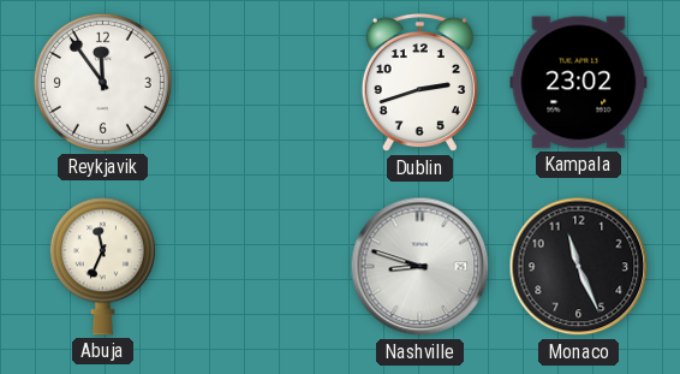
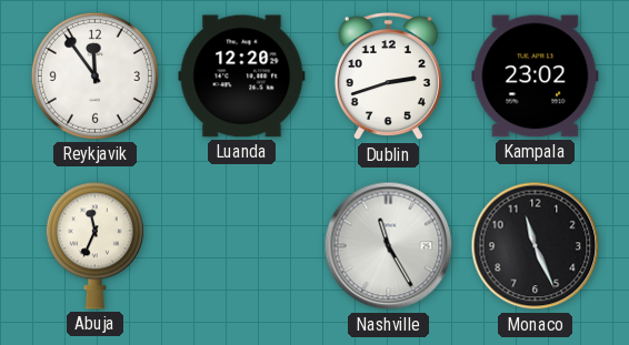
Luanda: none -> 12:20
Nashville: 8:48 -> 11:25
